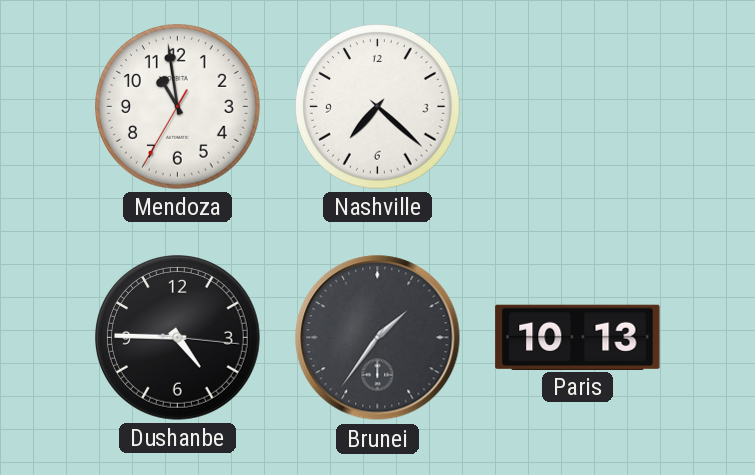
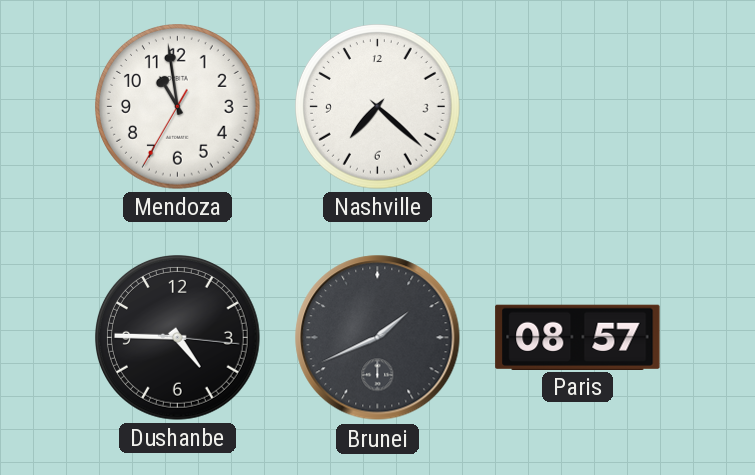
Brunei: 1:36 -> 1:41
Paris: 10:13 -> 08:57
